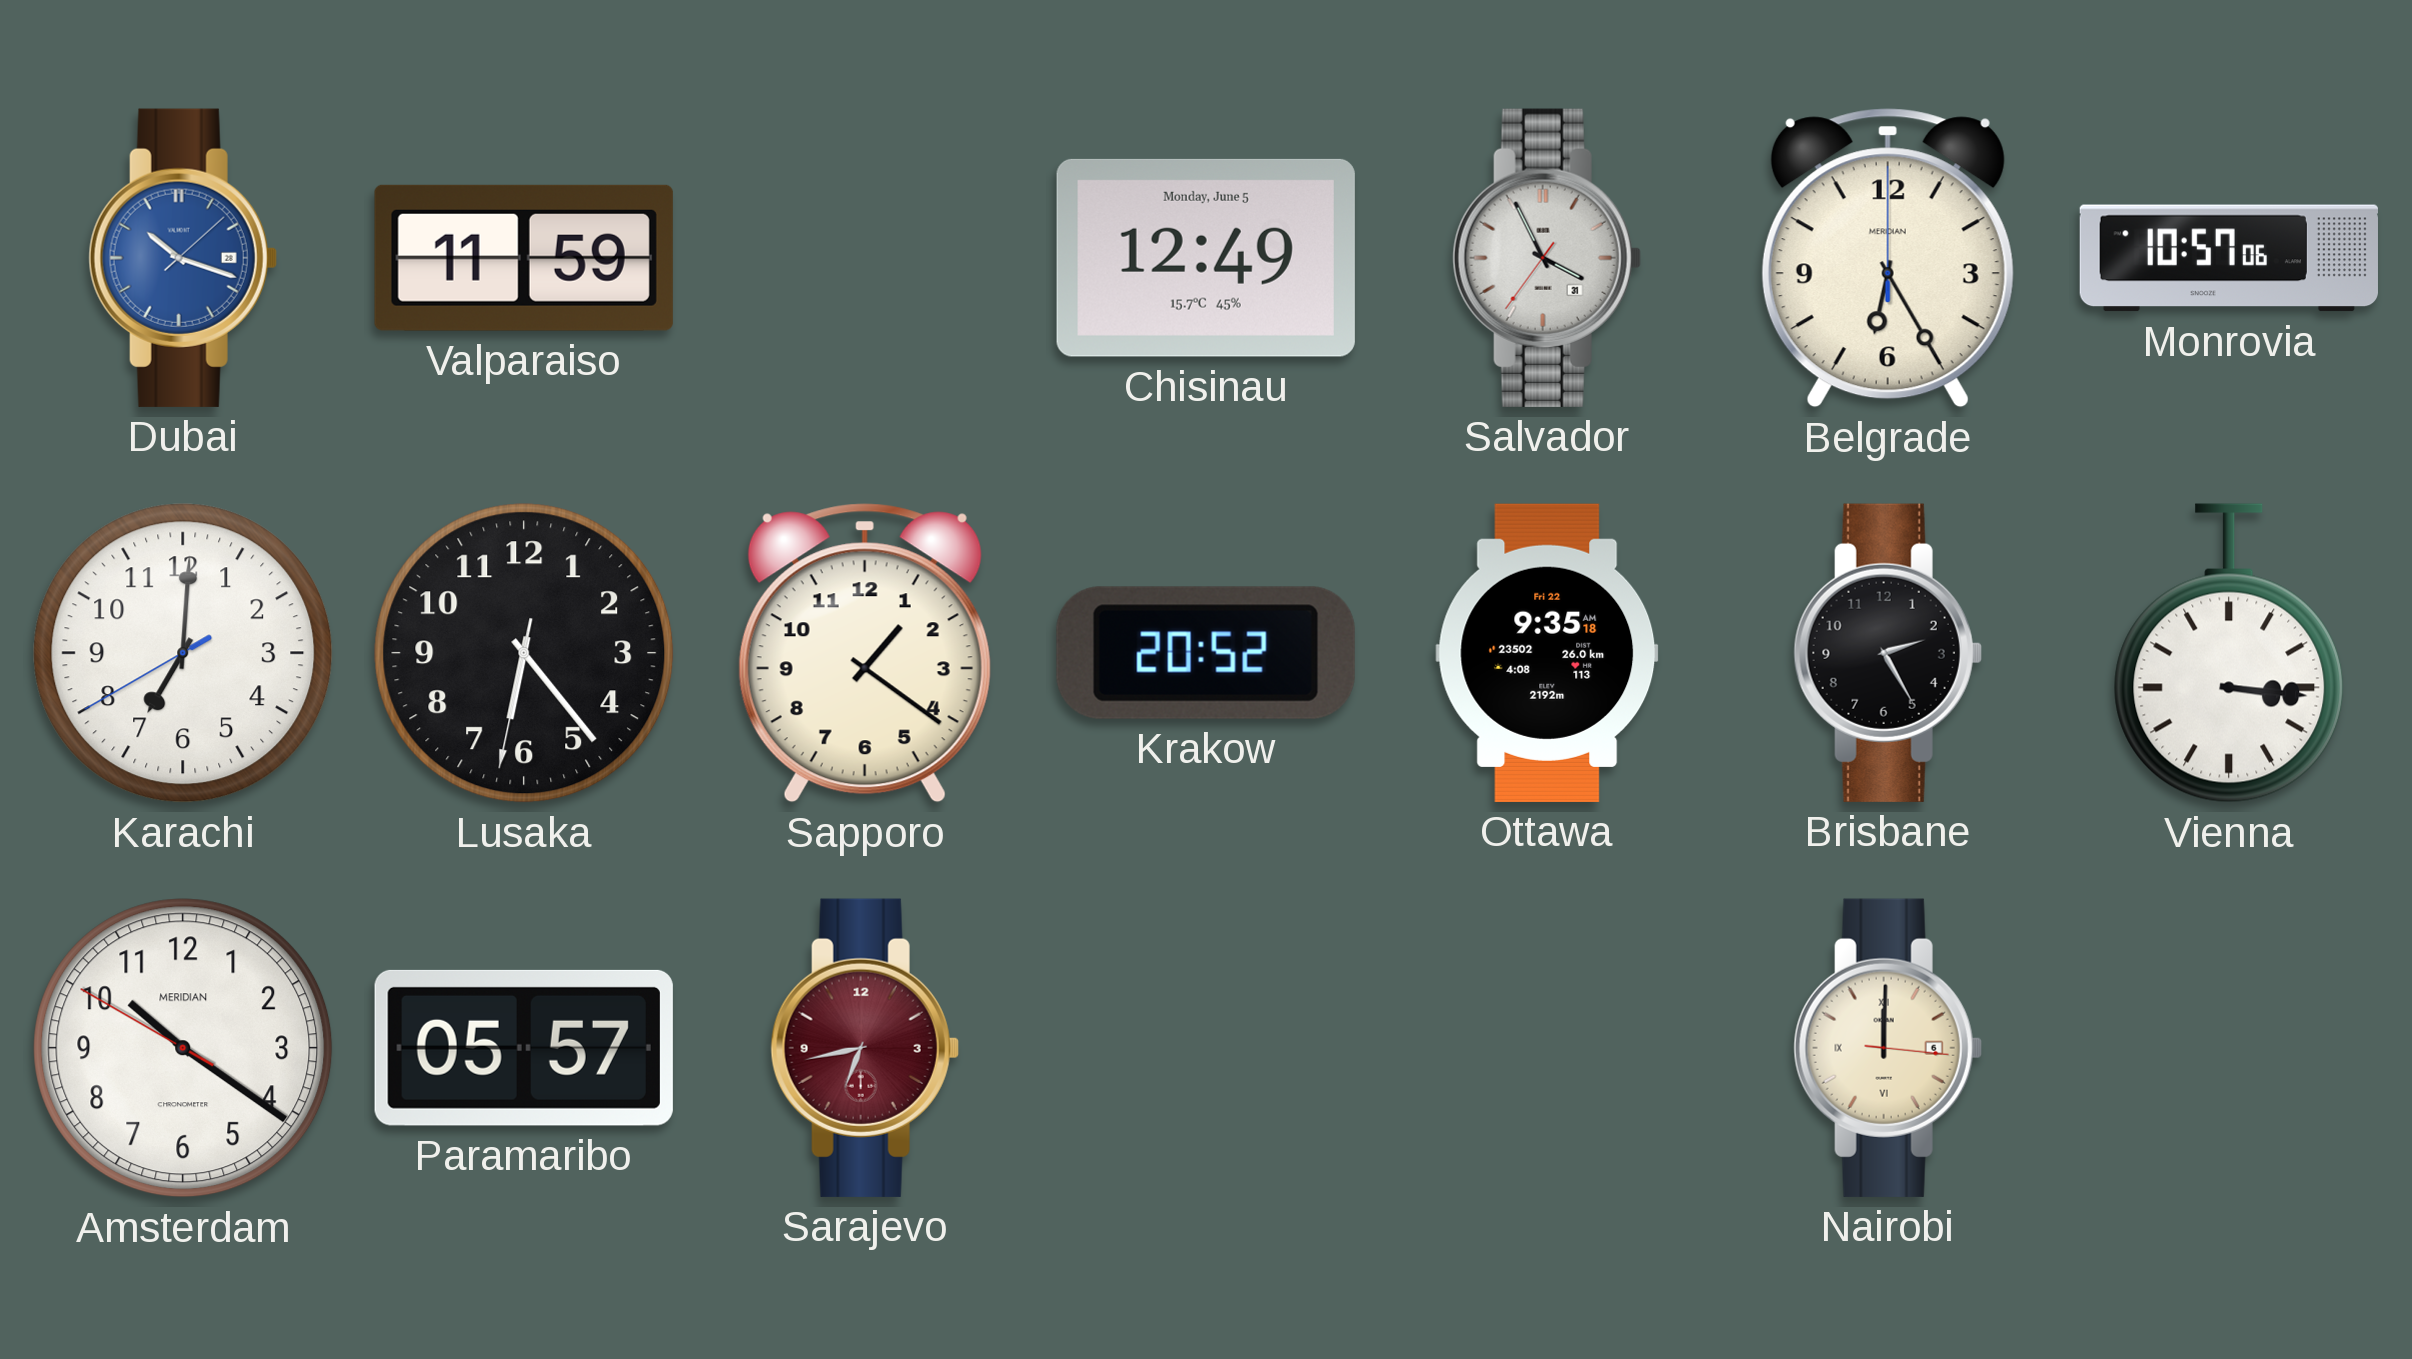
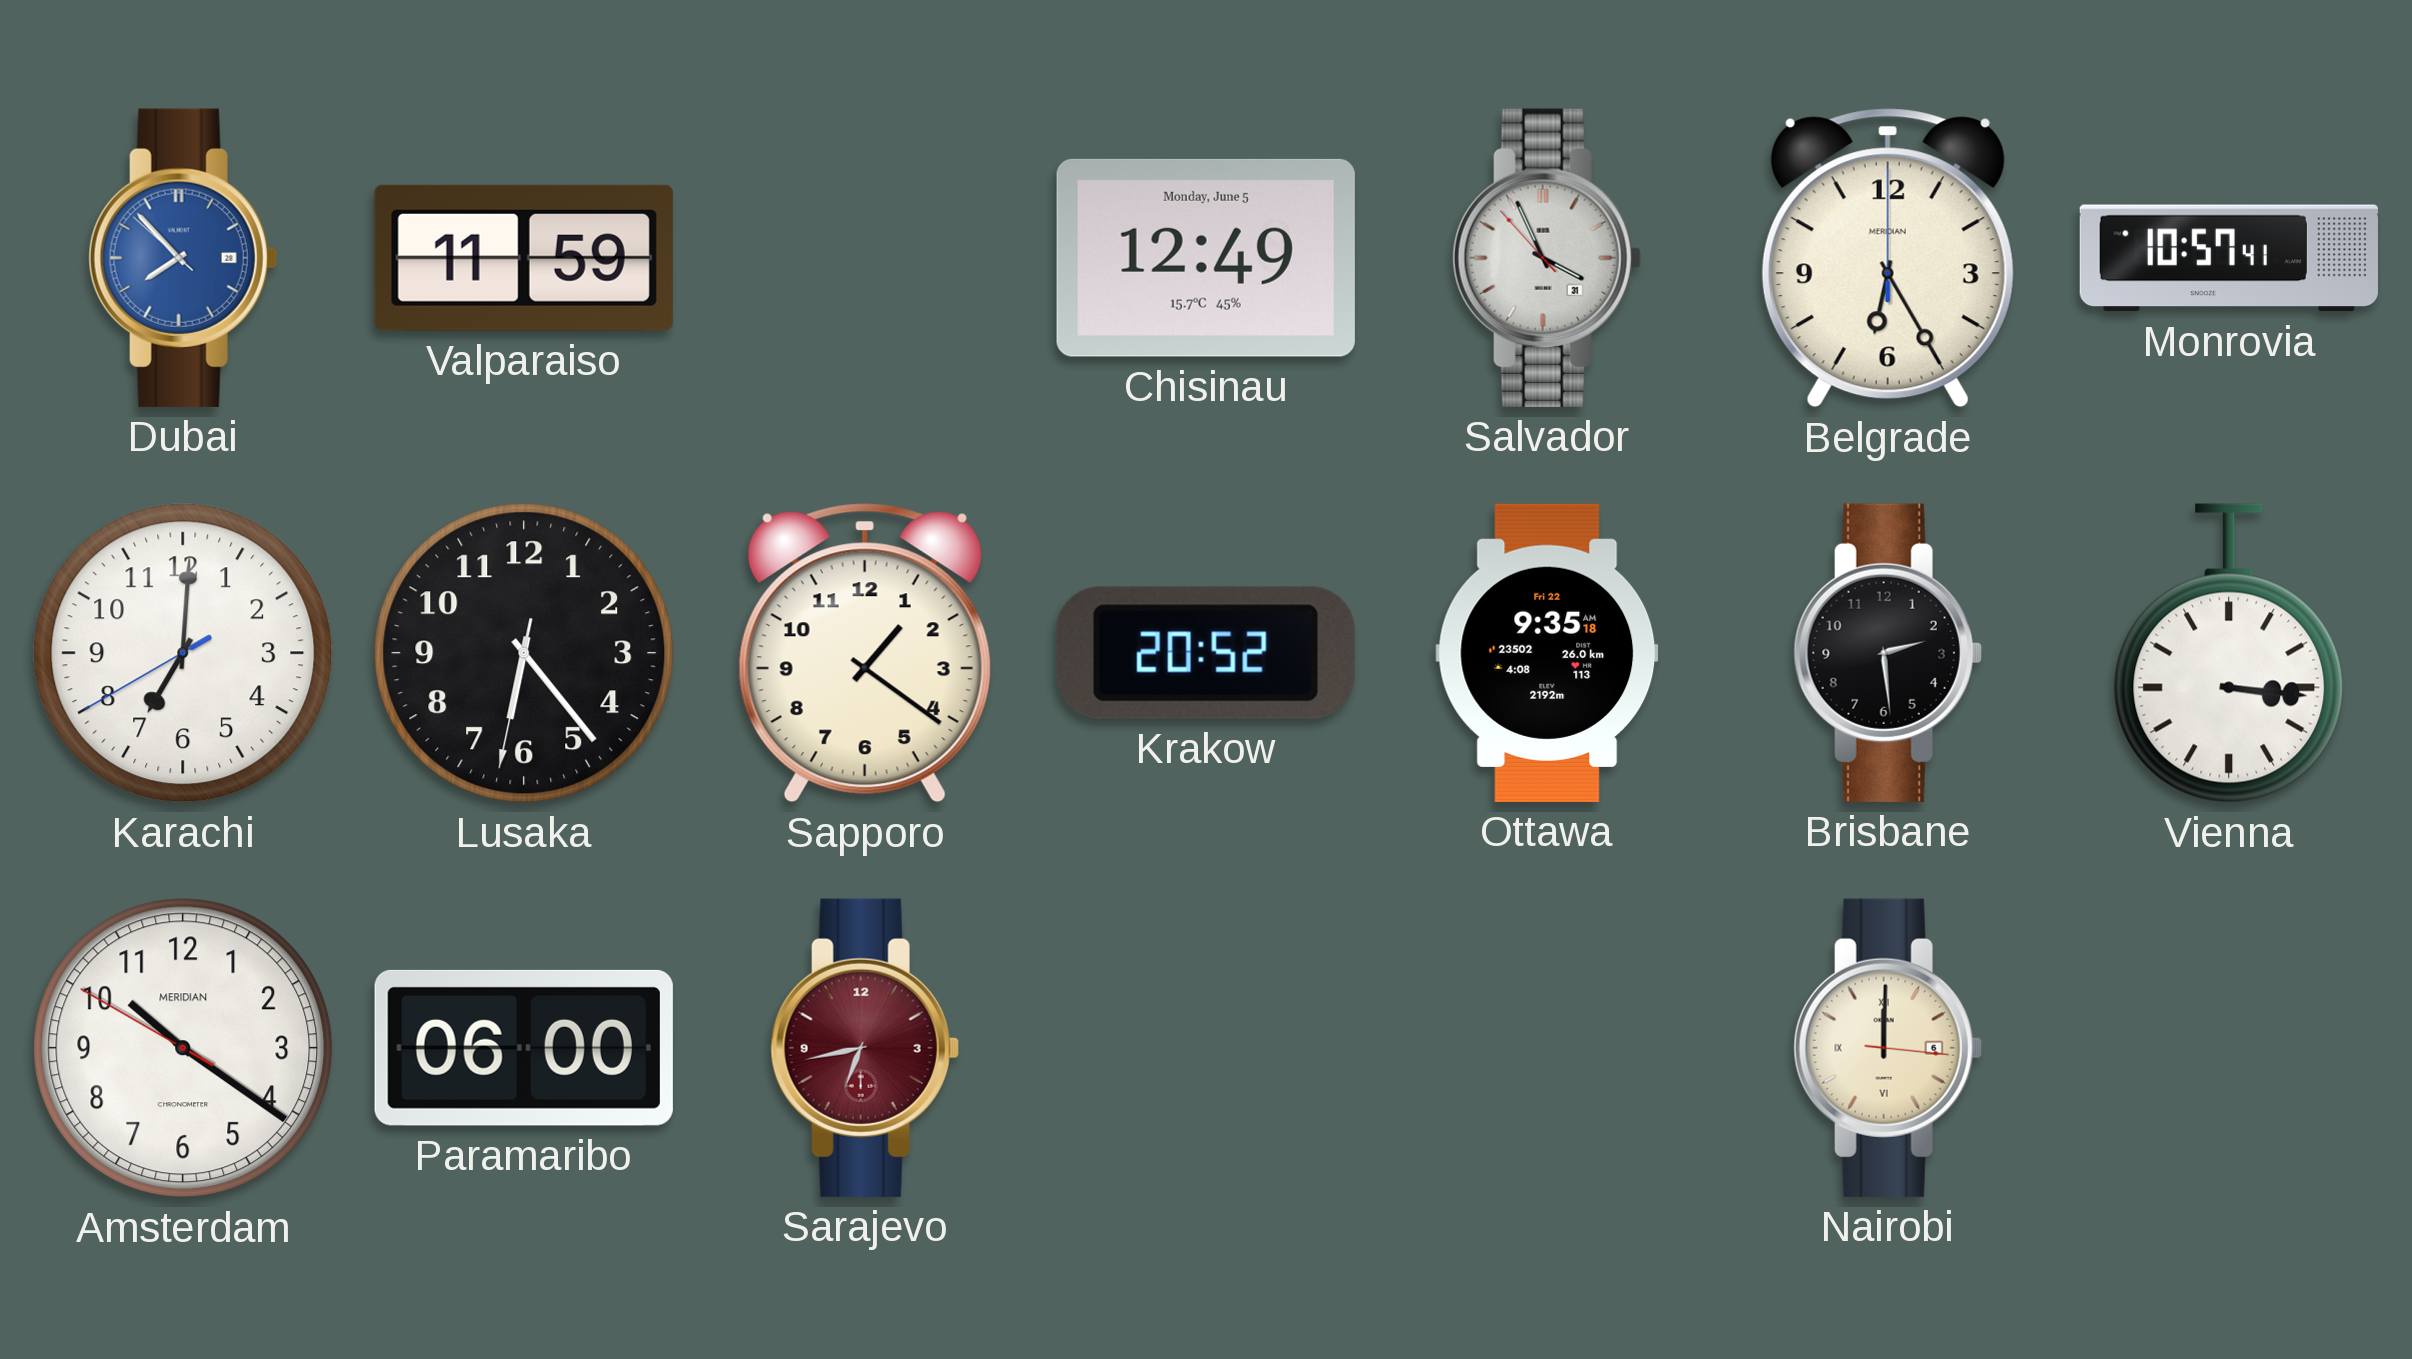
Dubai: 10:18 -> 7:52
Salvador: 3:55:36 -> 3:55:53
Monrovia: 10:57:06 -> 10:57:41
Brisbane: 2:25 -> 2:29
Paramaribo: 05:57 -> 06:00
